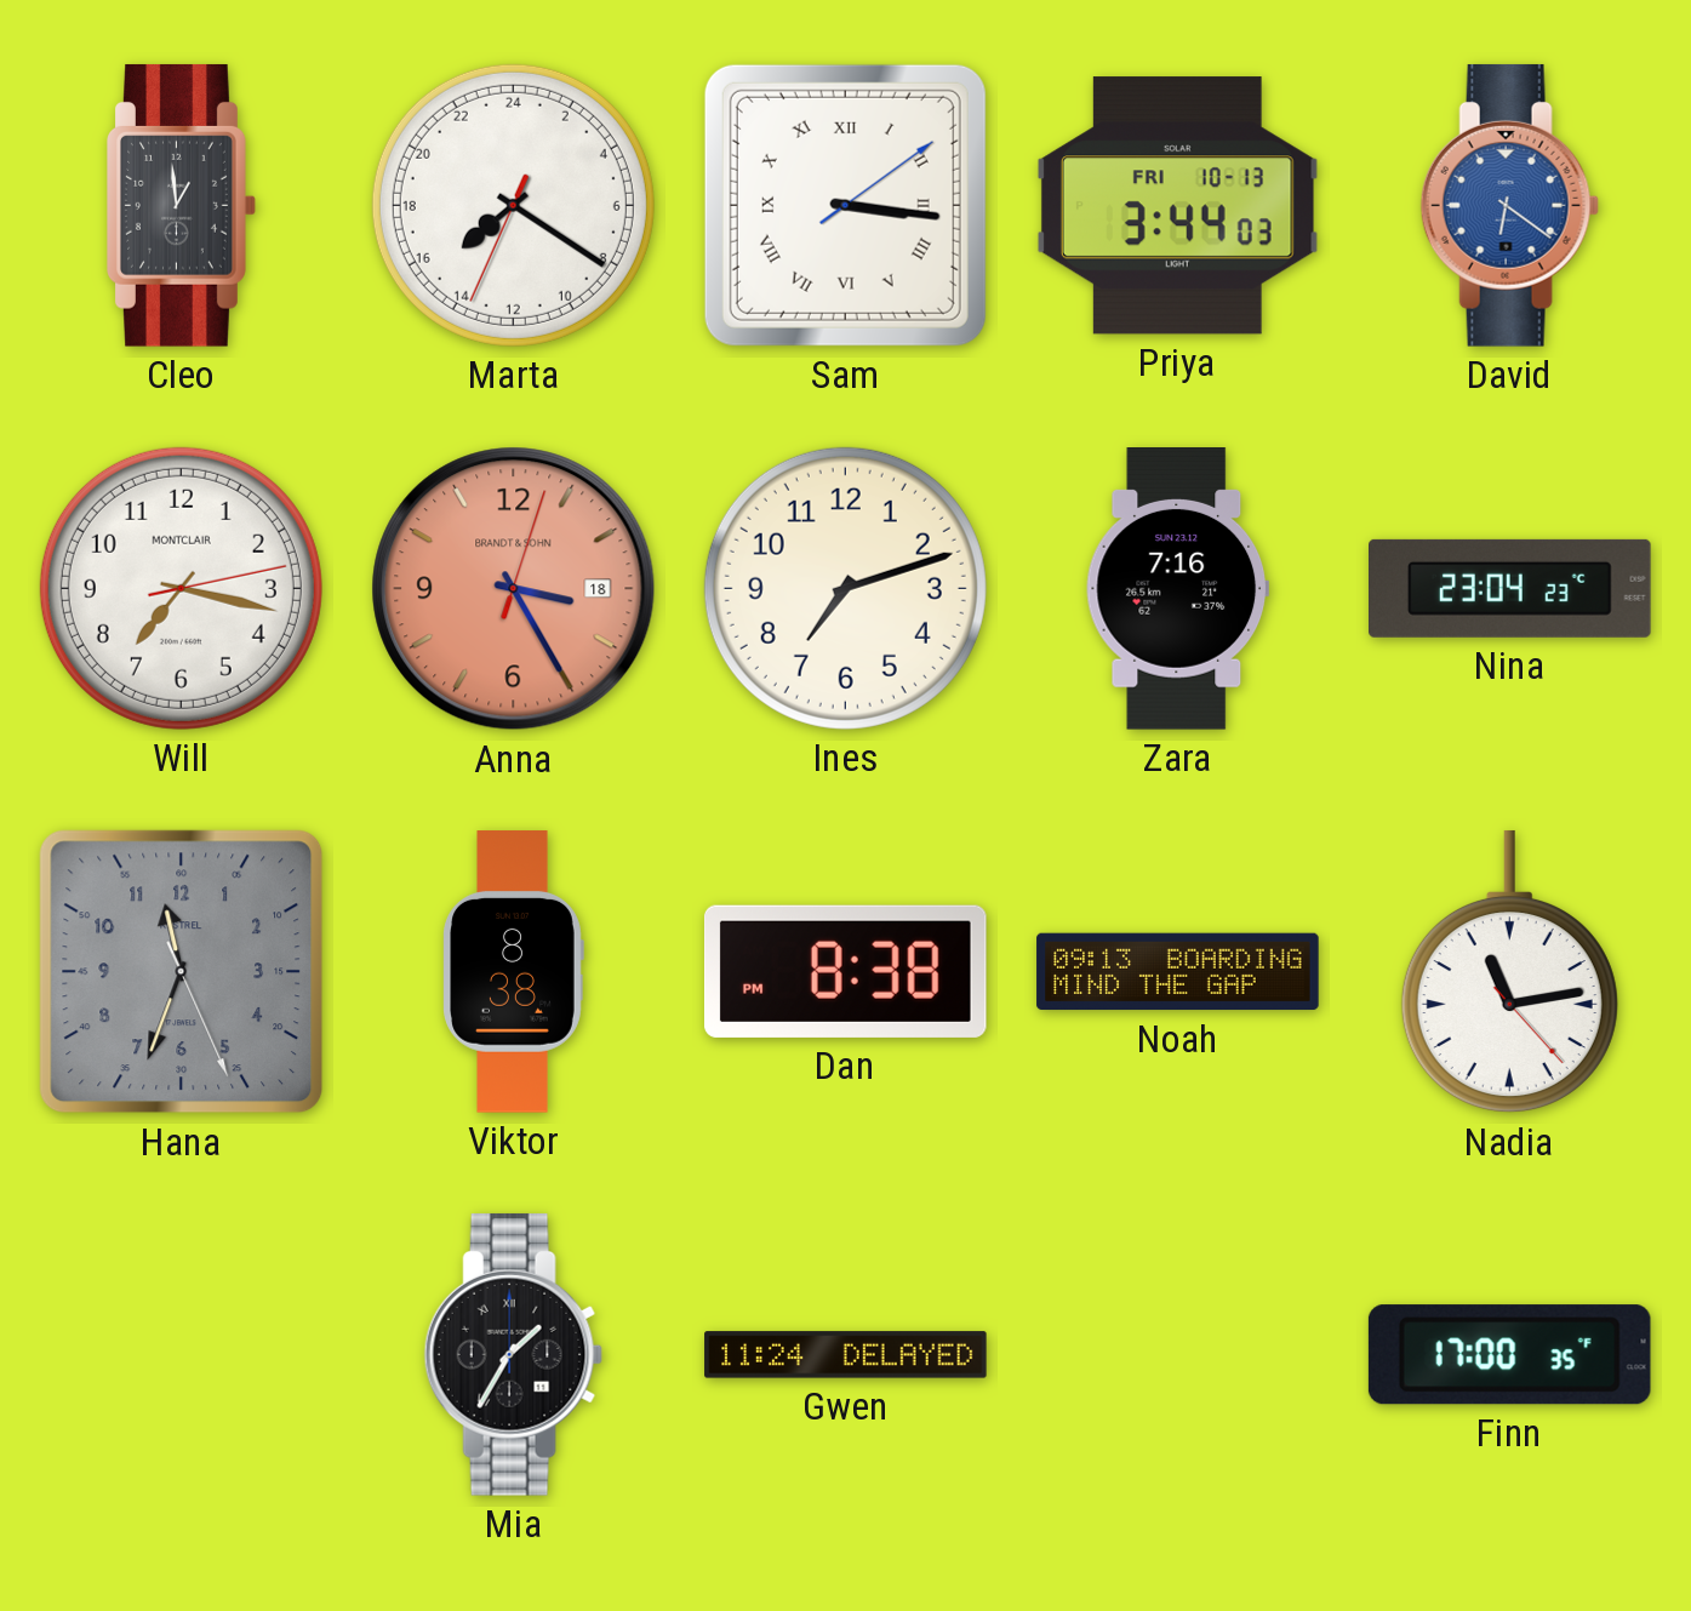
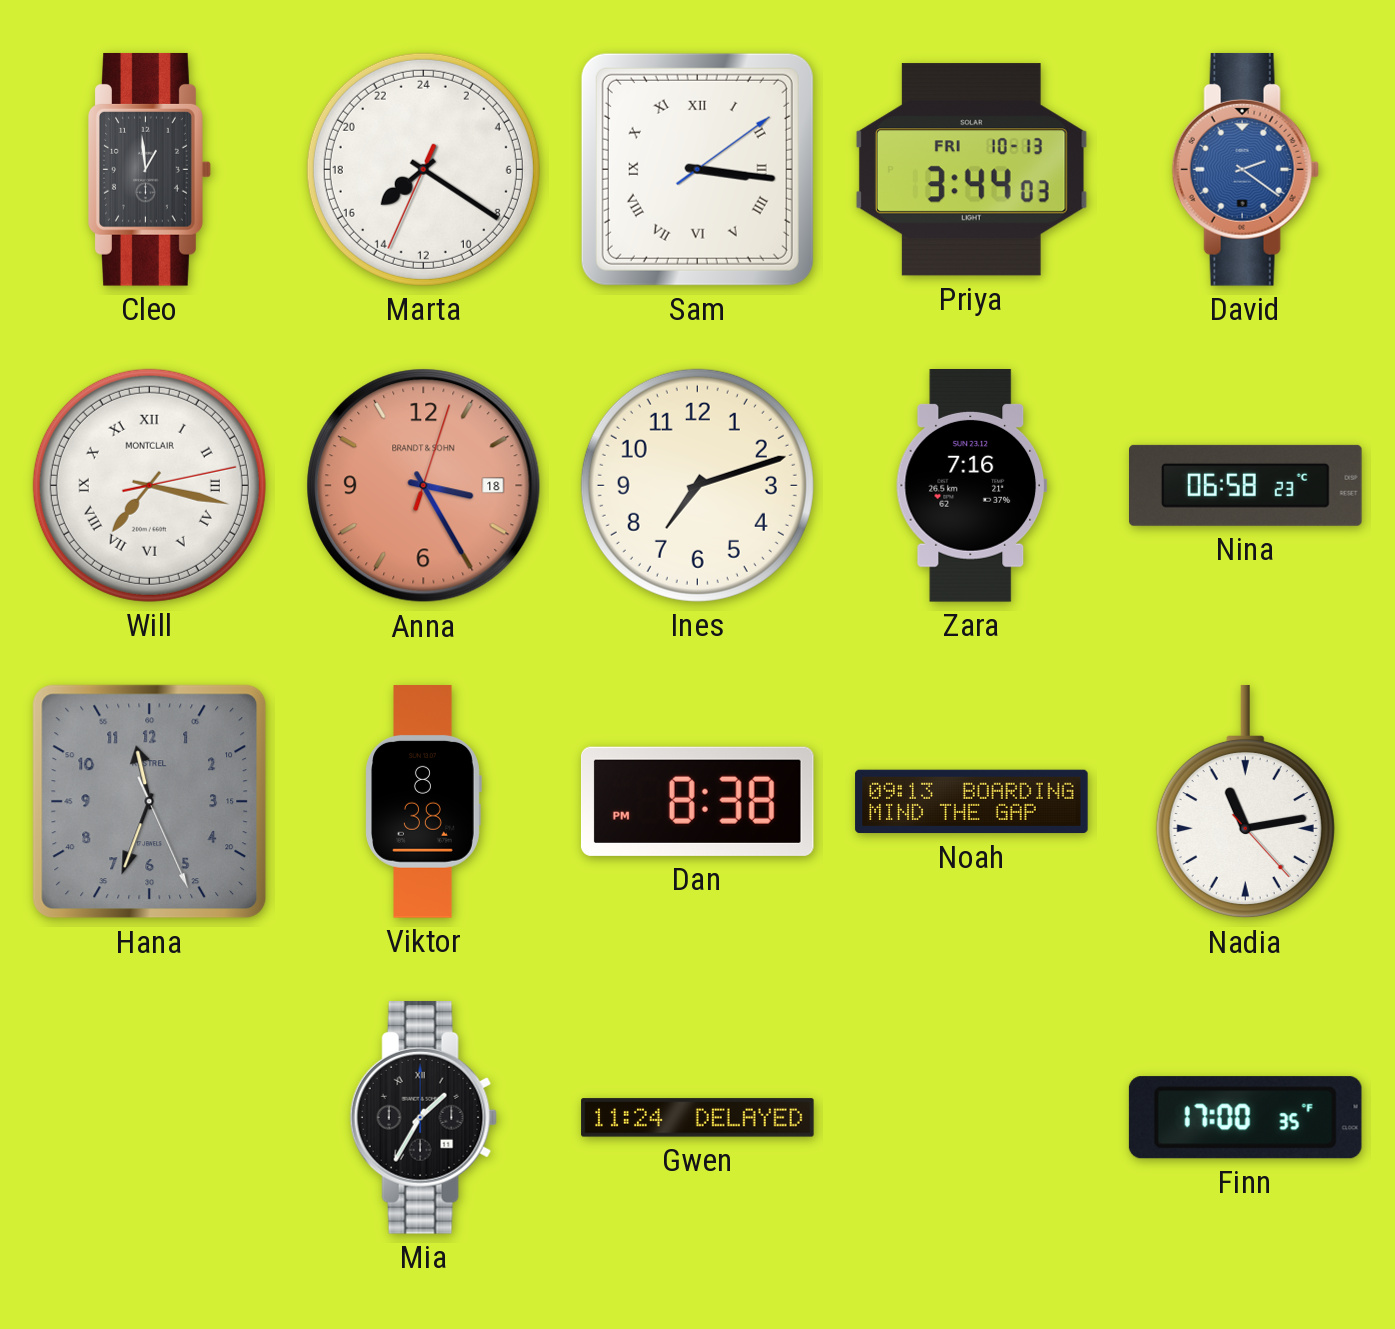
David: 6:21 -> 2:21
Will numerals: Arabic -> Roman
Nina: 23:04 -> 06:58
